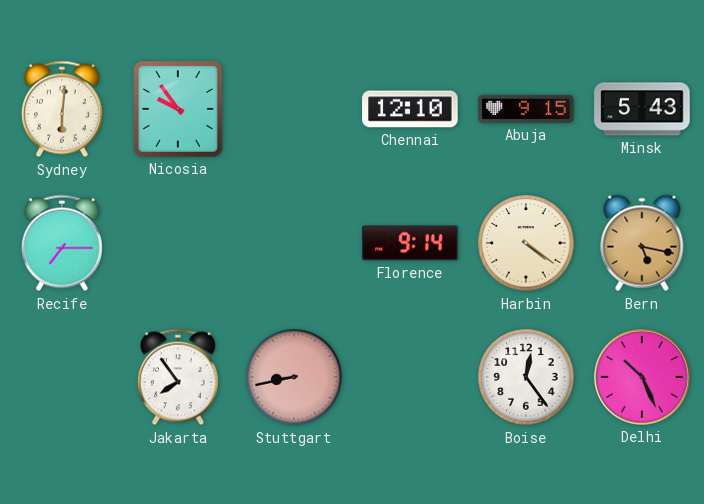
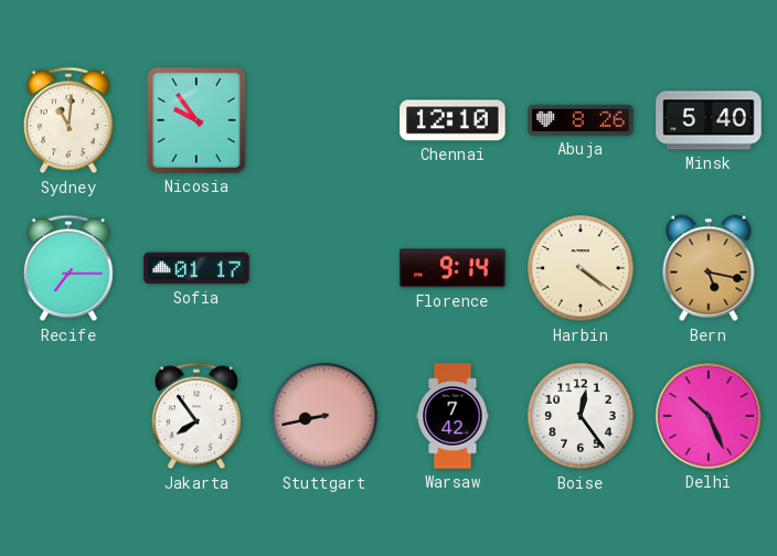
Sydney: 6:01 -> 11:01
Abuja: 9:15 -> 8:26
Minsk: 5:43 -> 5:40
Sofia: none -> 01:17
Warsaw: none -> 7:42
